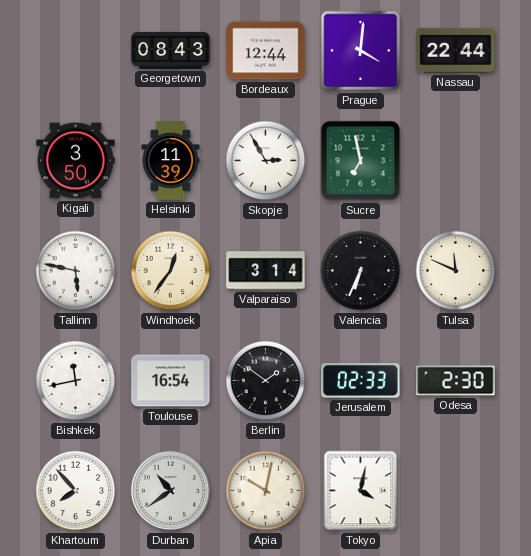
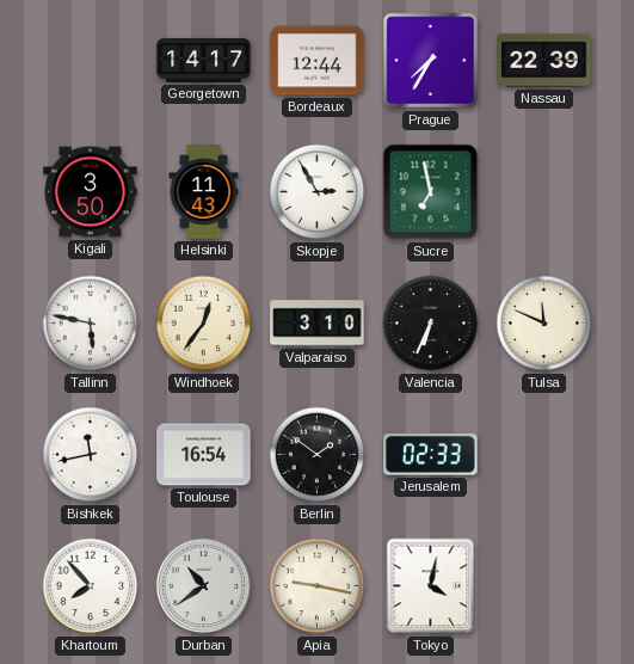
Georgetown: 08:43 -> 14:17
Prague: 4:01 -> 7:35
Nassau: 22:44 -> 22:39
Helsinki: 11:39 -> 11:43
Valparaiso: 3:14 -> 3:10
Odesa: 2:30 -> none
Apia: 10:02 -> 9:17
